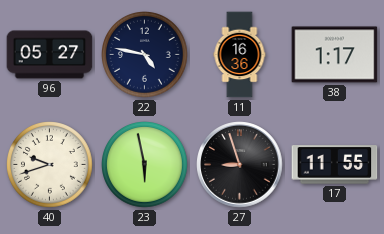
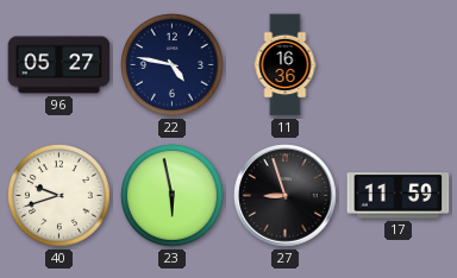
38: 1:17 -> none
17: 11:55 -> 11:59
